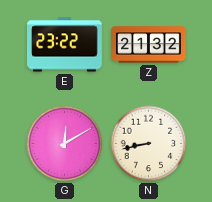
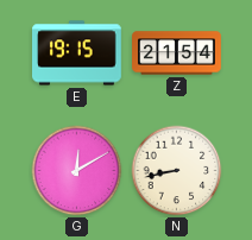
E: 23:22 -> 19:15
Z: 21:32 -> 21:54
